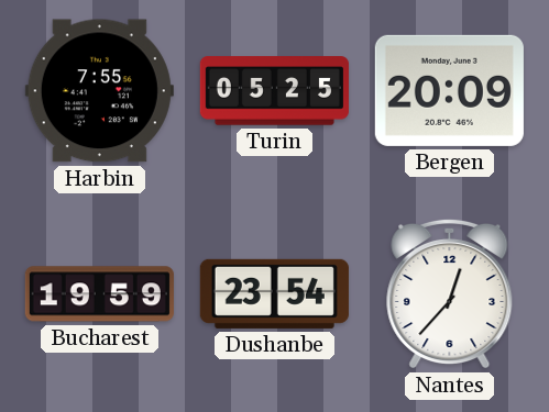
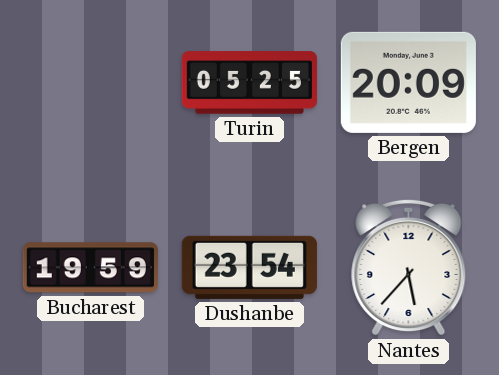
Harbin: 7:55 -> none
Nantes: 12:37 -> 5:37
